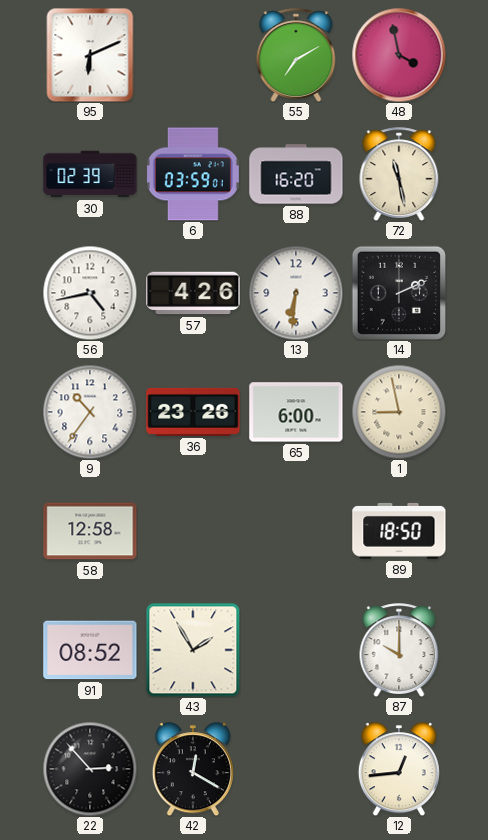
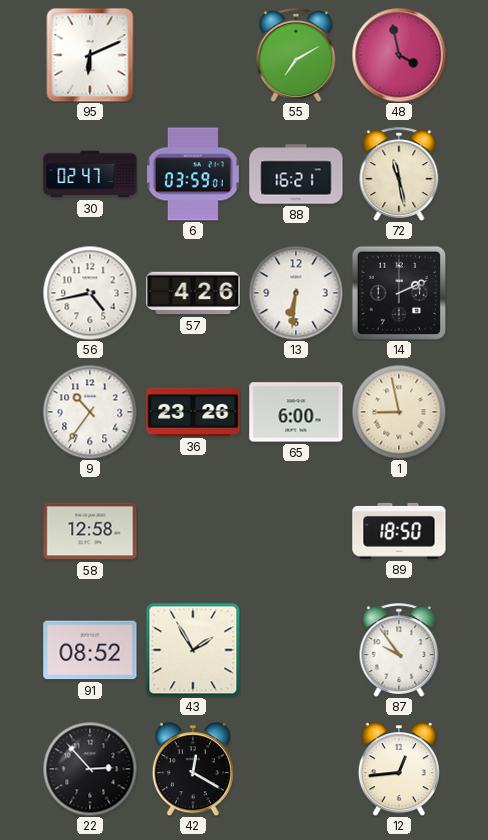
30: 02:39 -> 02:47
88: 16:20 -> 16:21
87: 10:00 -> 9:54
